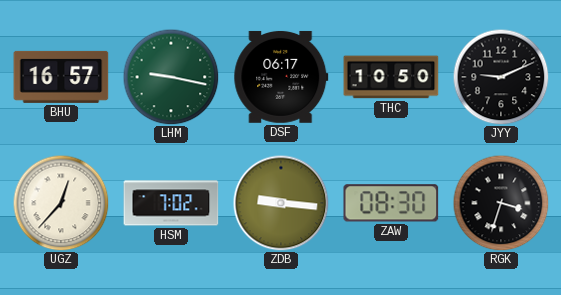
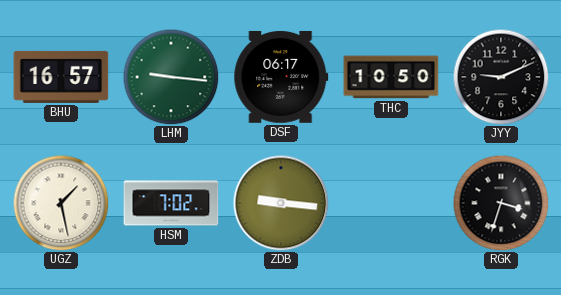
LHM: 9:17 -> 9:16
UGZ: 12:37 -> 1:28
ZAW: 08:30 -> none
